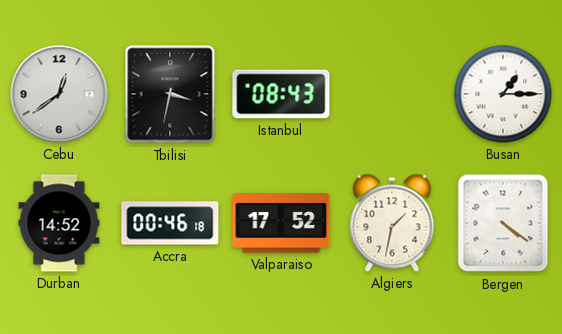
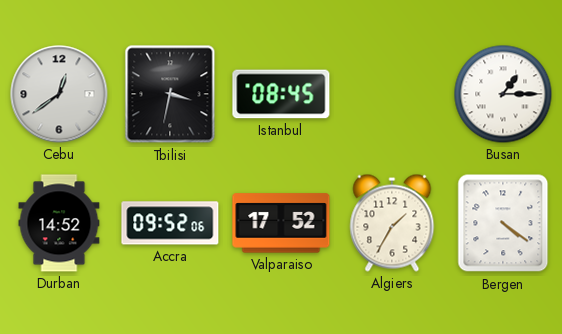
Istanbul: 08:43 -> 08:45
Accra: 00:46 -> 09:52
Algiers: 1:32 -> 1:35
